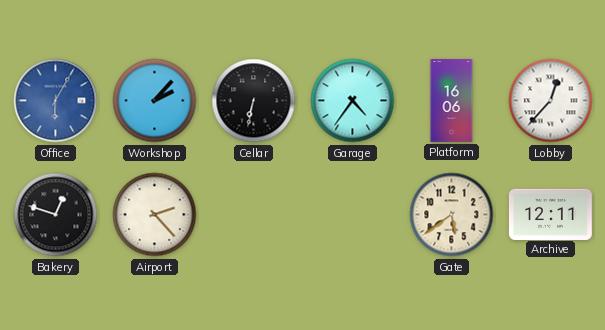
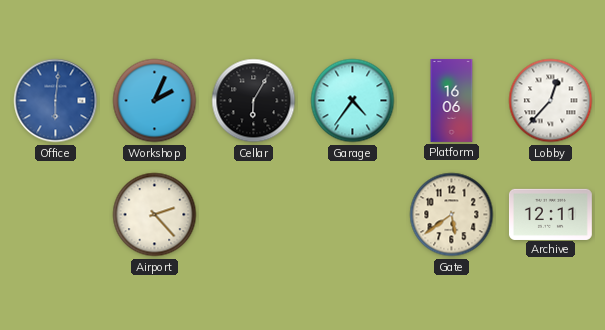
Office: 6:05 -> 6:01
Workshop: 2:07 -> 2:04
Cellar: 6:32 -> 6:05
Bakery: 12:48 -> none
